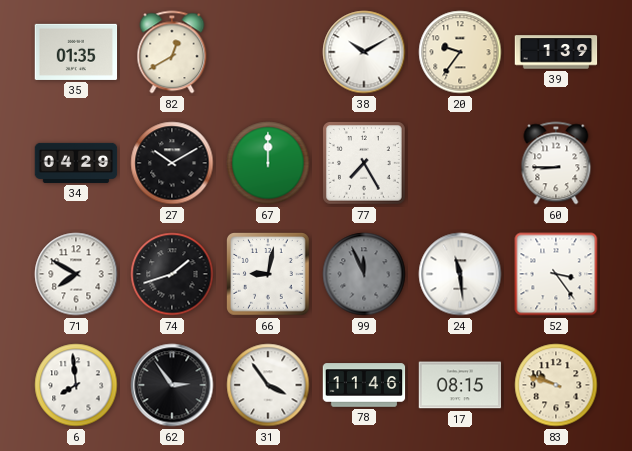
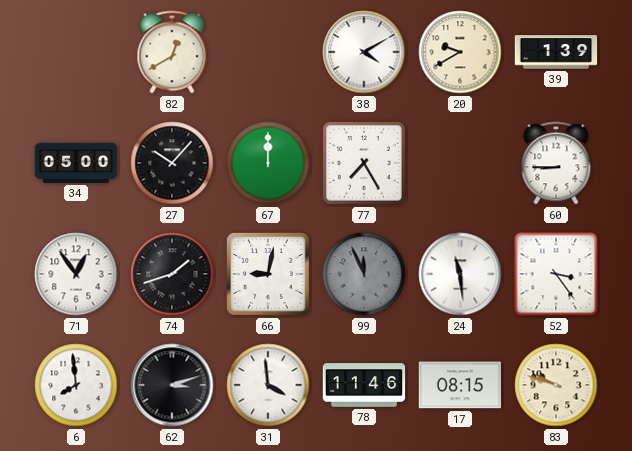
35: 01:35 -> none
38: 10:10 -> 4:10
20: 9:36 -> 9:40
34: 04:29 -> 05:00
27: 10:10 -> 10:07
71: 7:50 -> 12:54
62: 2:54 -> 3:12
31: 3:54 -> 3:59
